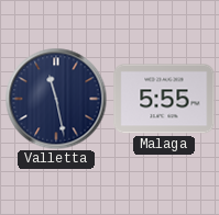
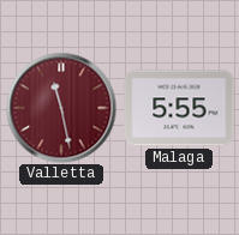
Valletta dial: navy -> burgundy
